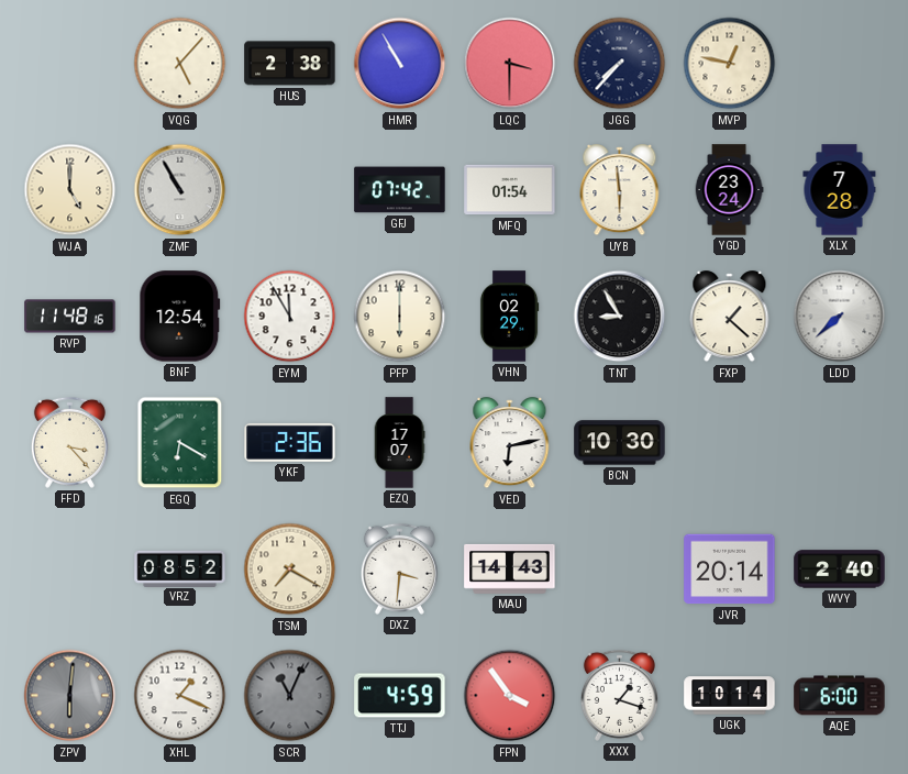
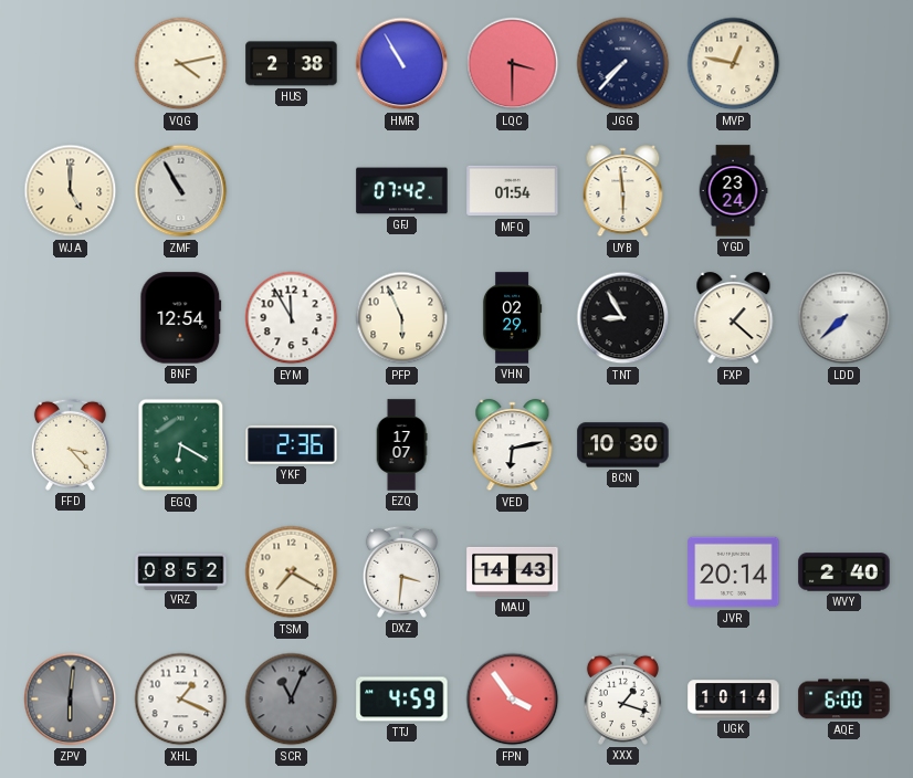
VQG: 5:07 -> 4:13
XLX: 7:28 -> none
RVP: 11:48 -> none
PFP: 6:00 -> 5:56
